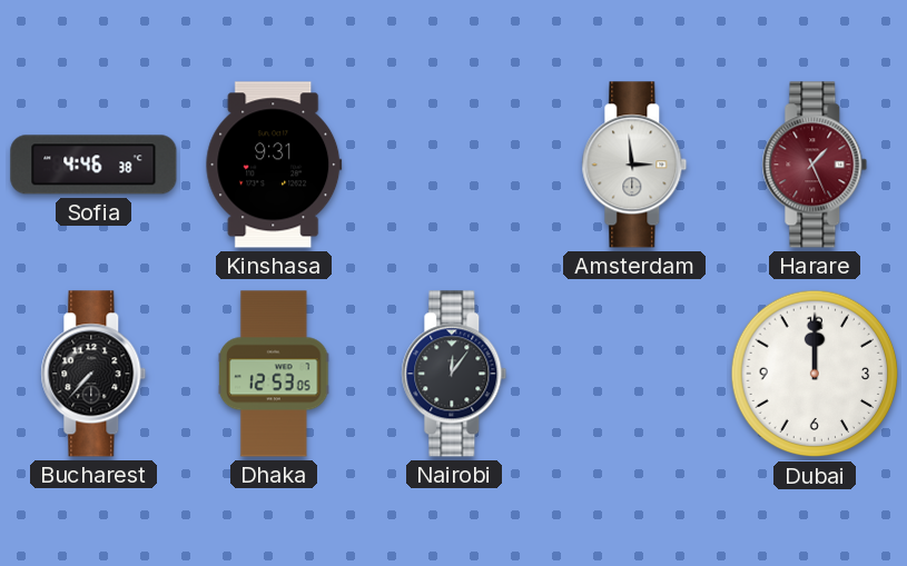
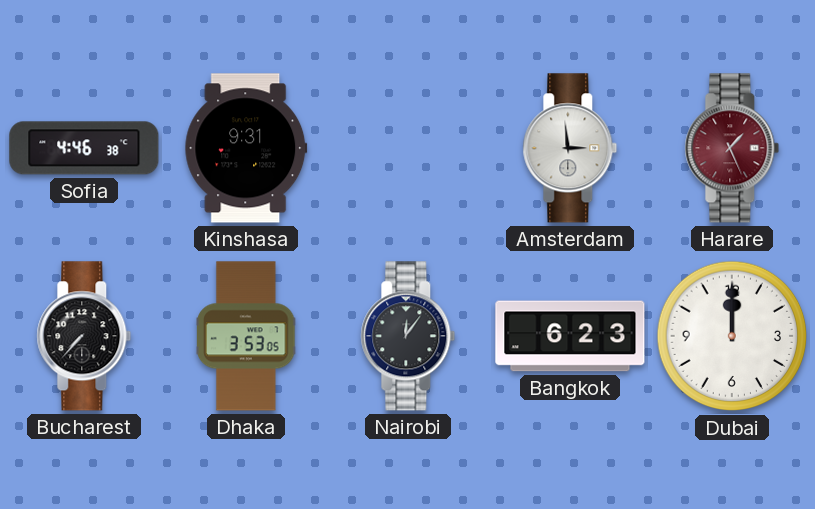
Dhaka: 12:53 -> 3:53
Bangkok: none -> 6:23
